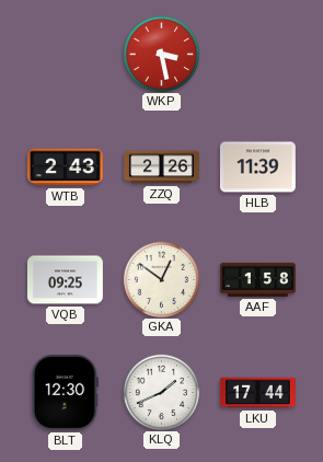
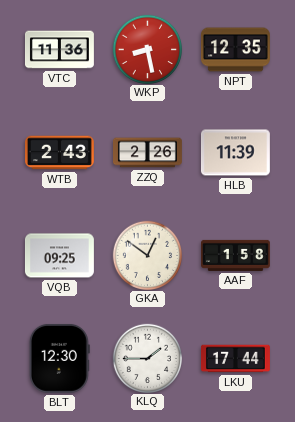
VTC: none -> 11:36
WKP: 3:28 -> 8:28
NPT: none -> 12:35
KLQ: 1:41 -> 1:45
